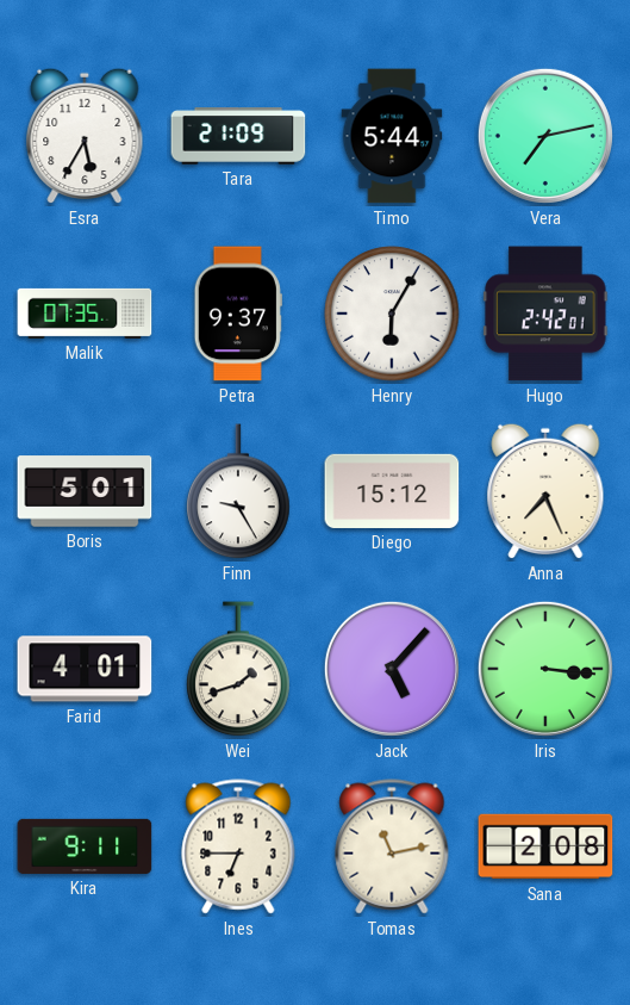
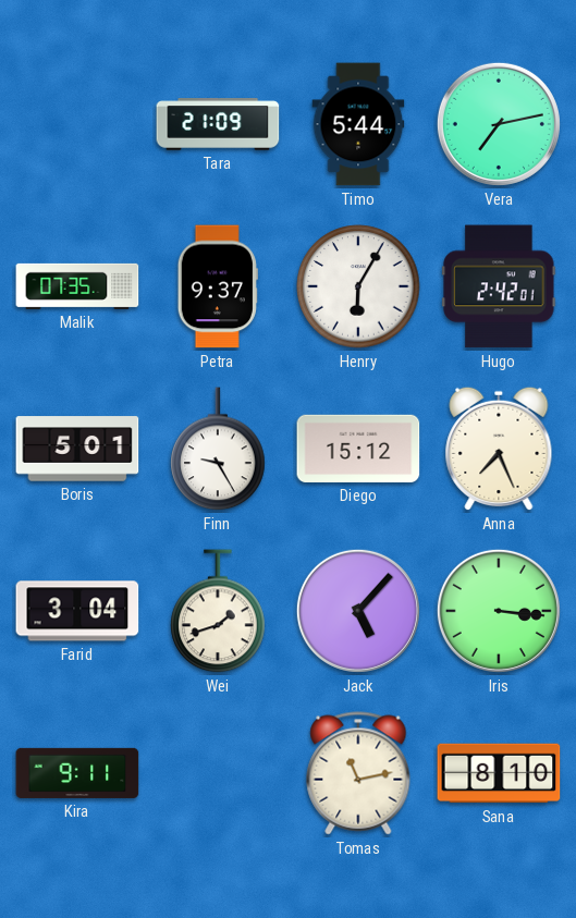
Esra: 5:35 -> none
Farid: 4:01 -> 3:04
Ines: 6:45 -> none
Sana: 2:08 -> 8:10
